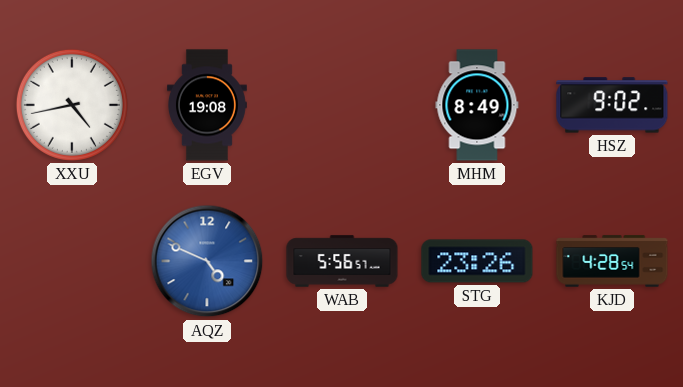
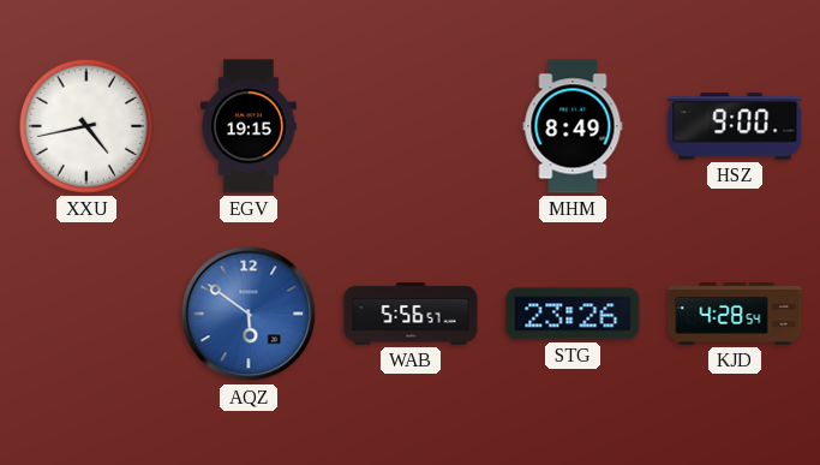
EGV: 19:08 -> 19:15
HSZ: 9:02 -> 9:00
AQZ: 4:49 -> 5:51
